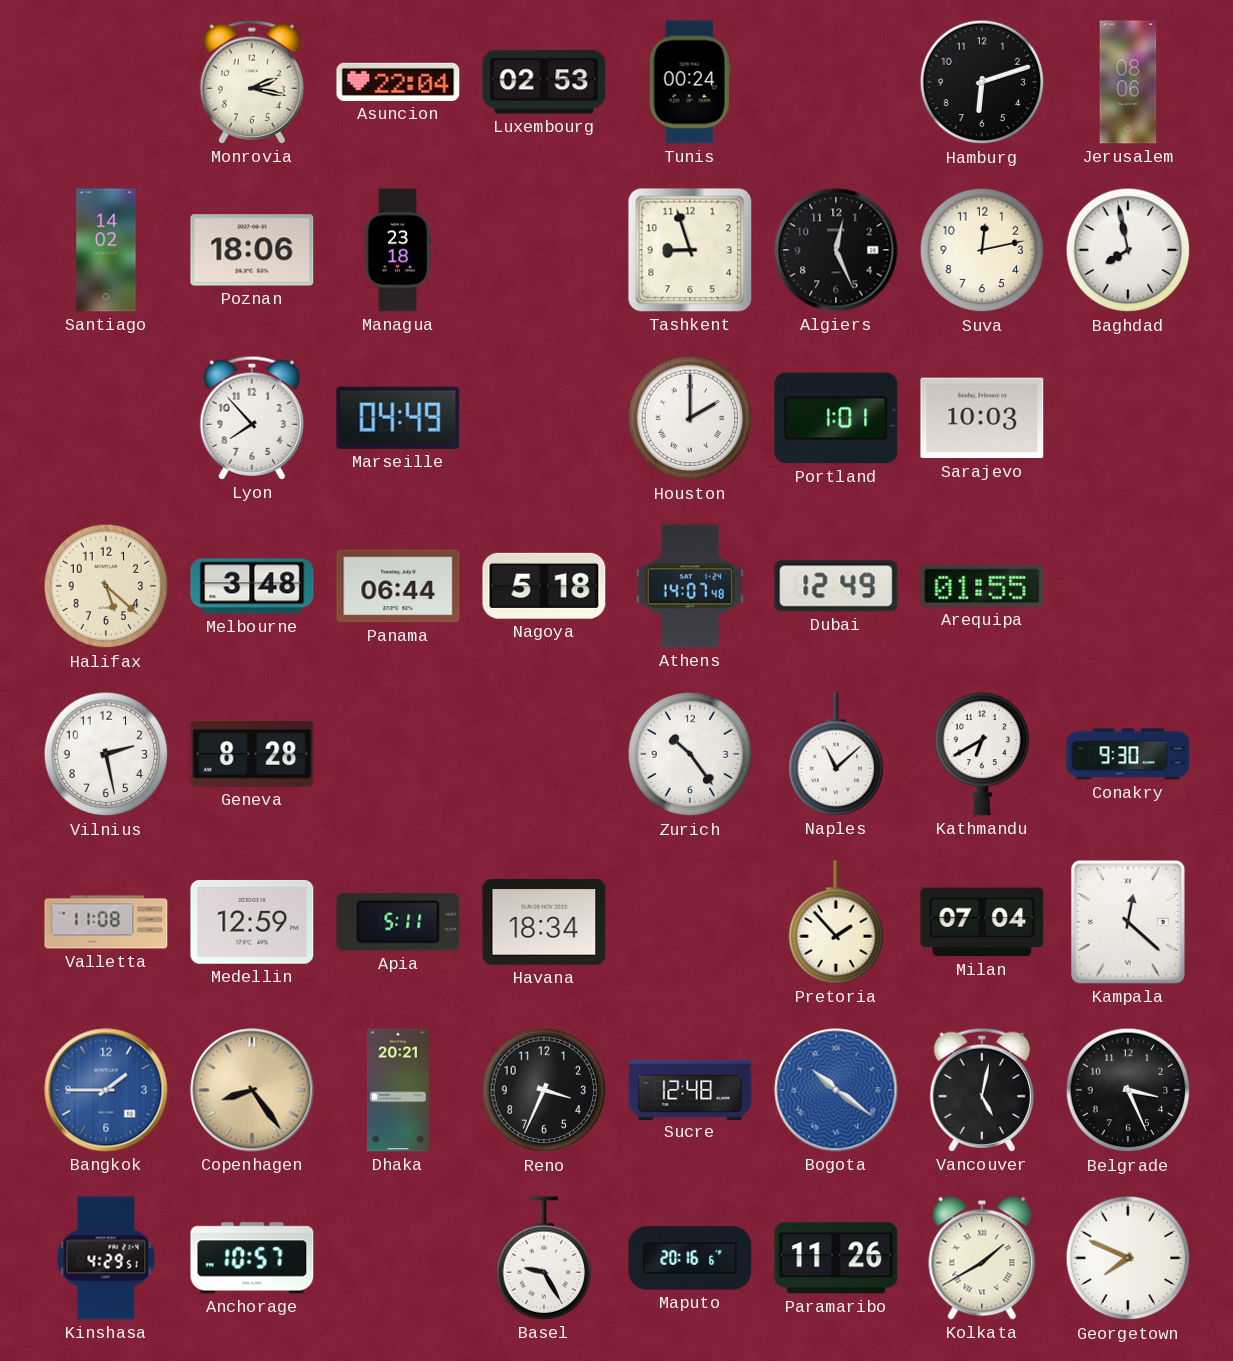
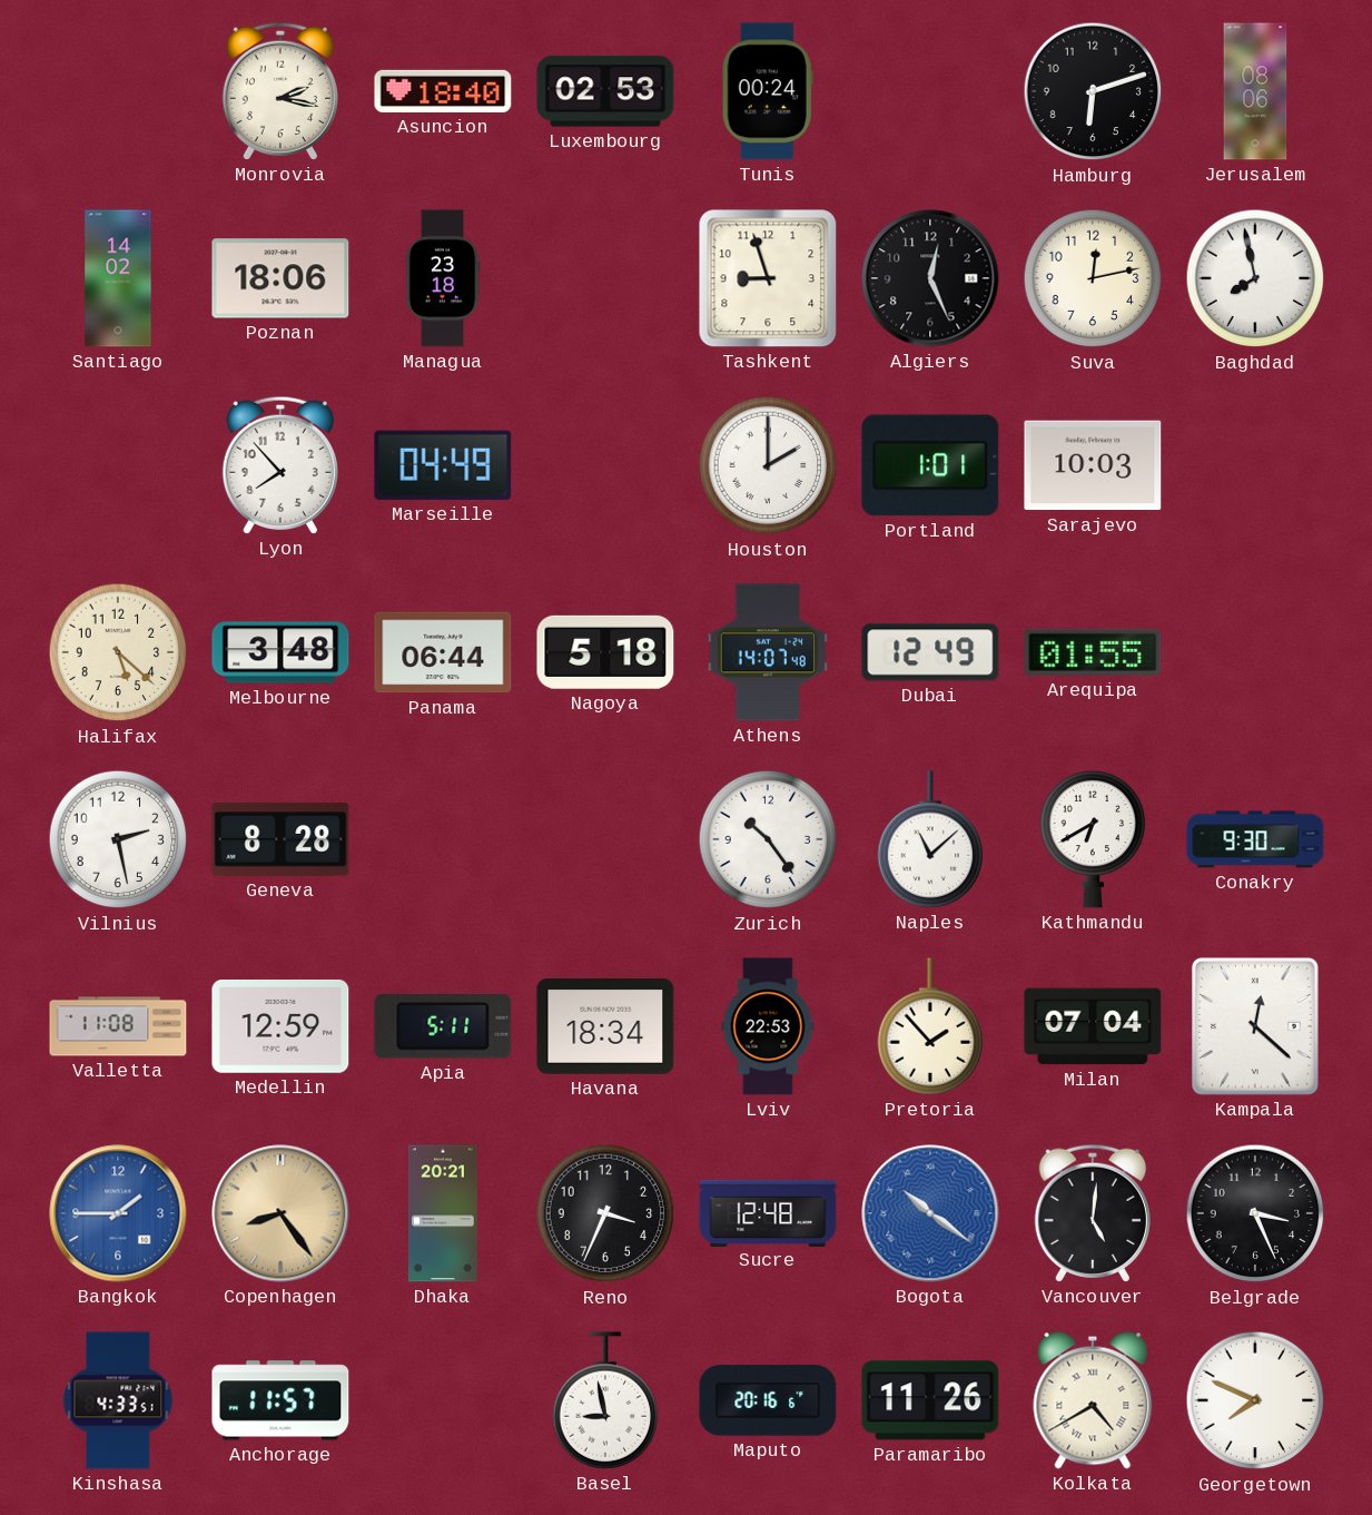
Asuncion: 22:04 -> 18:40
Lviv: none -> 22:53
Vancouver: 5:02 -> 5:01
Kinshasa: 4:29 -> 4:33
Anchorage: 10:57 -> 11:57
Basel: 9:25 -> 8:58
Kolkata: 1:40 -> 4:40
